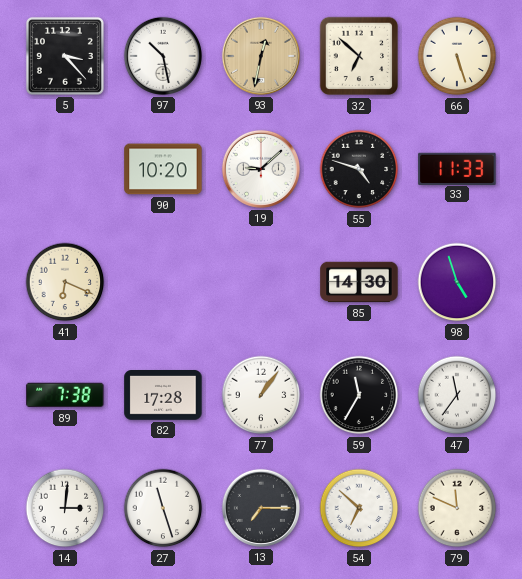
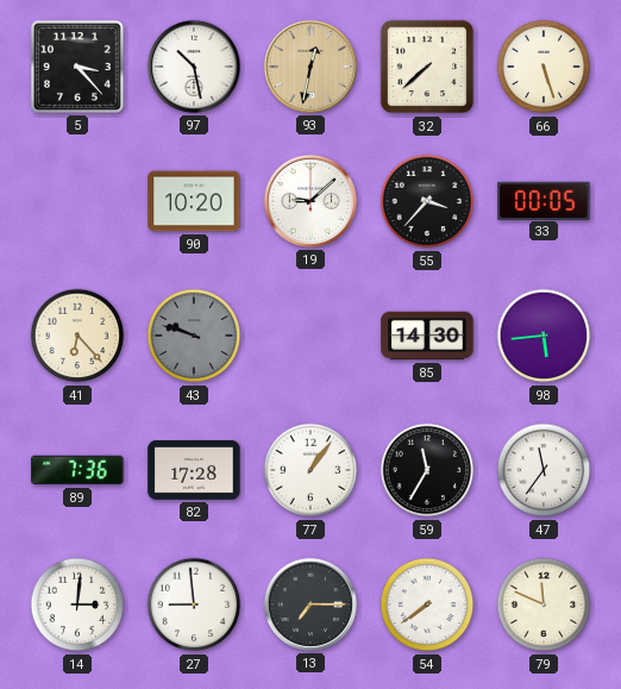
32: 6:52 -> 7:38
55: 4:48 -> 3:37
33: 11:33 -> 00:05
41: 6:19 -> 6:23
43: none -> 9:48
98: 4:57 -> 5:44
89: 7:38 -> 7:36
27: 11:27 -> 8:59
54: 6:52 -> 7:39
